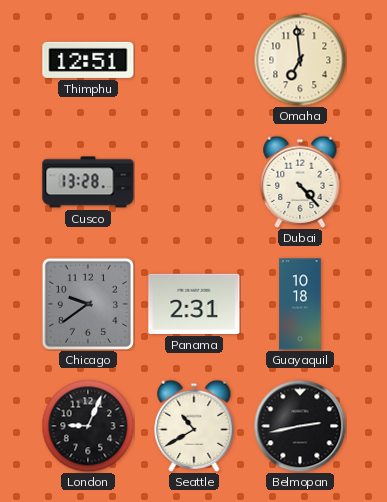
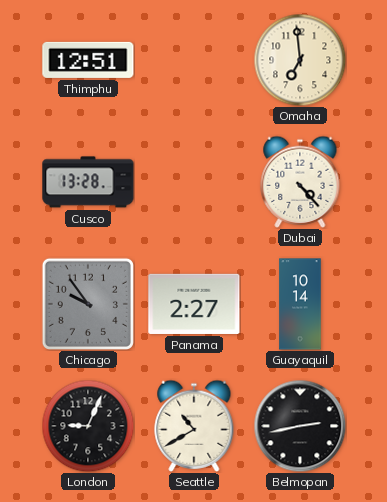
Chicago: 9:39 -> 9:54
Panama: 2:31 -> 2:27
Guayaquil: 10:18 -> 10:14
